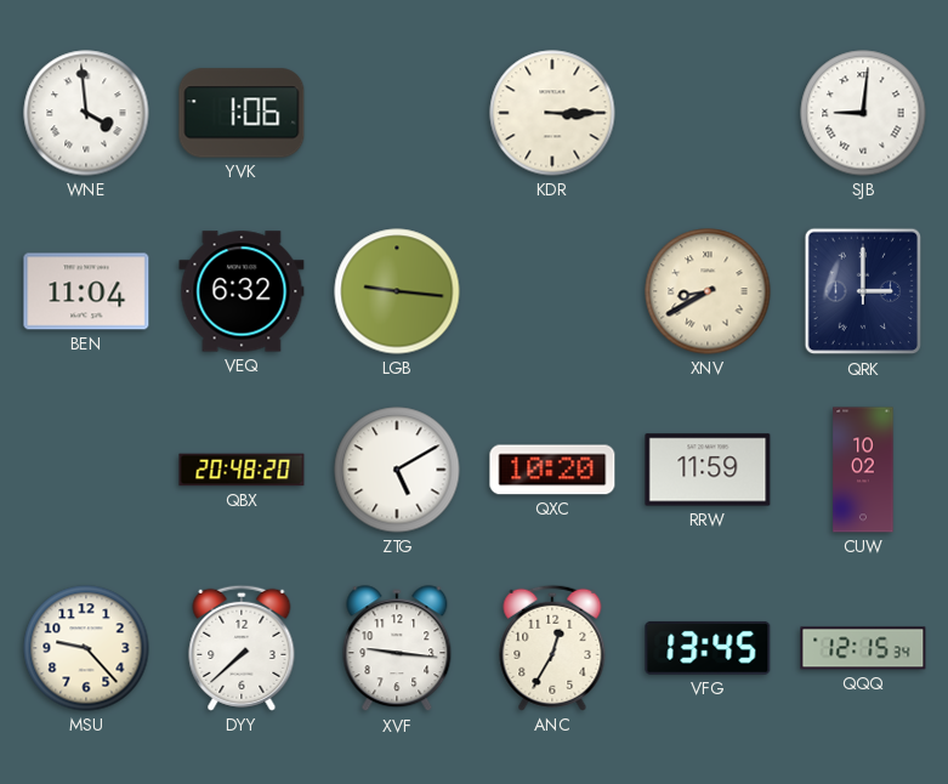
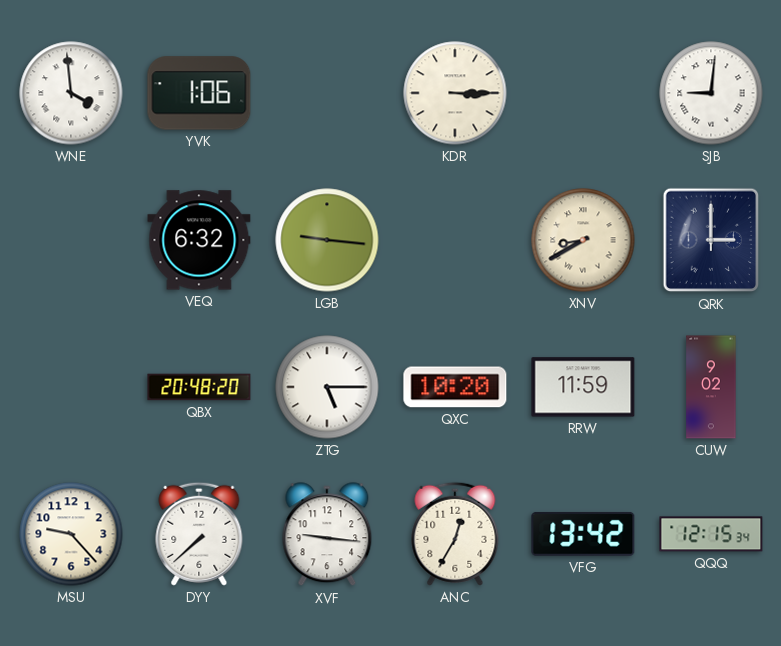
BEN: 11:04 -> none
ZTG: 5:10 -> 5:15
CUW: 10:02 -> 9:02
VFG: 13:45 -> 13:42
